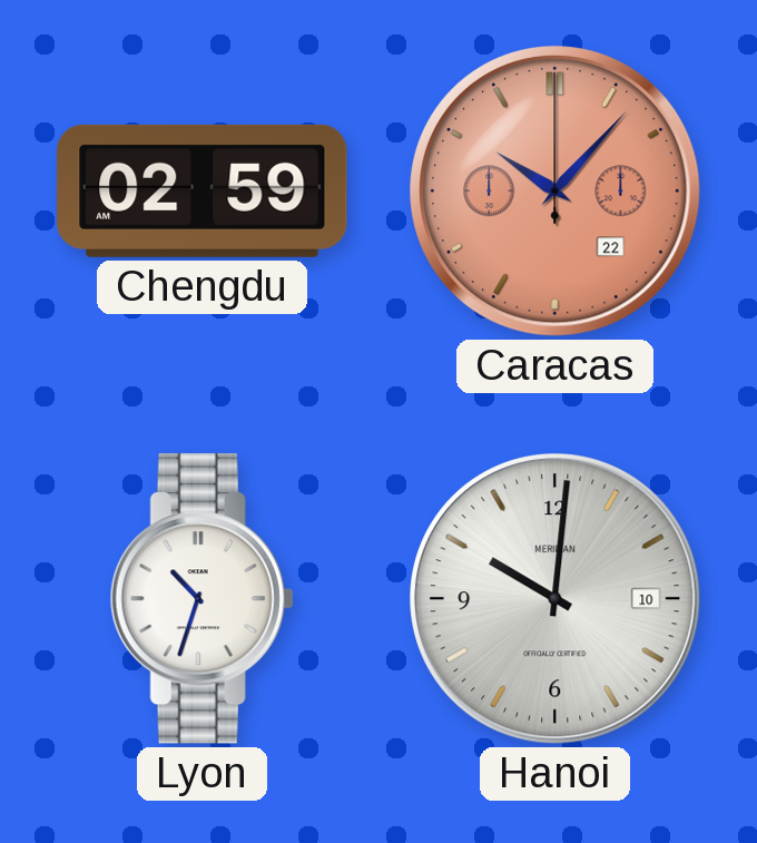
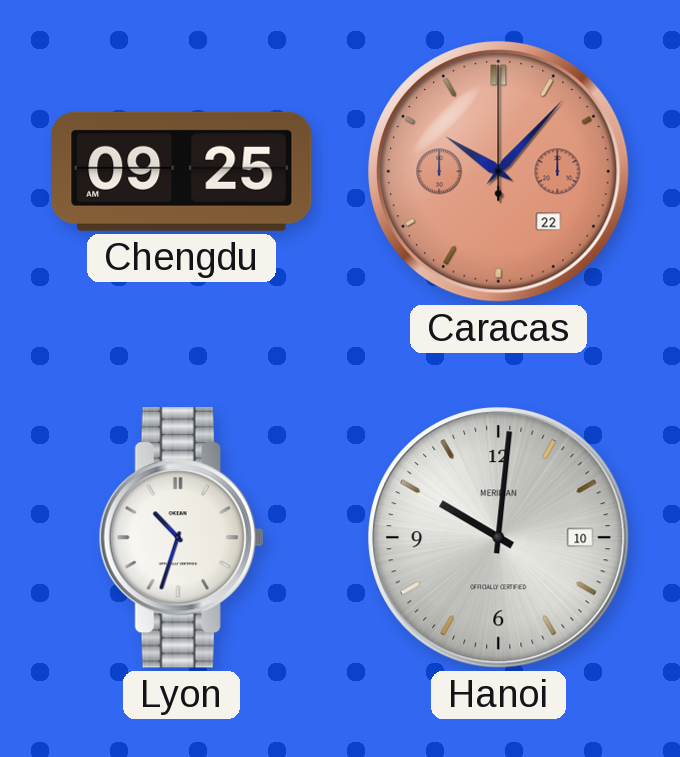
Chengdu: 02:59 -> 09:25
